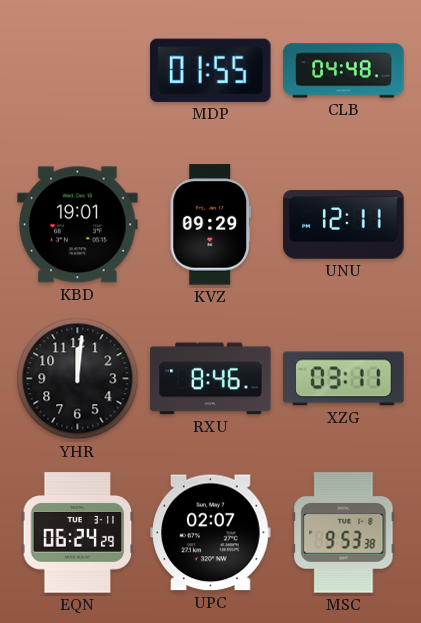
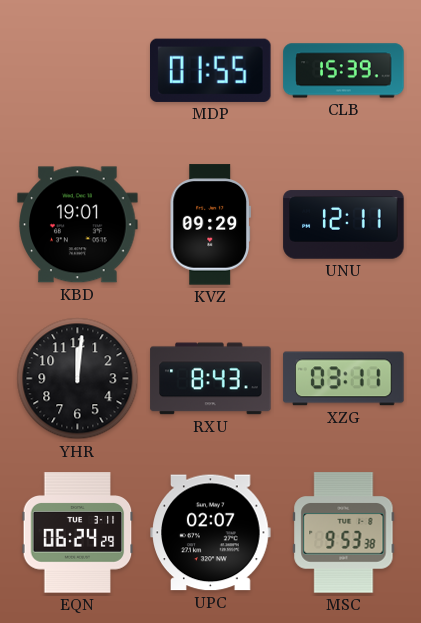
CLB: 04:48 -> 15:39
RXU: 8:46 -> 8:43
